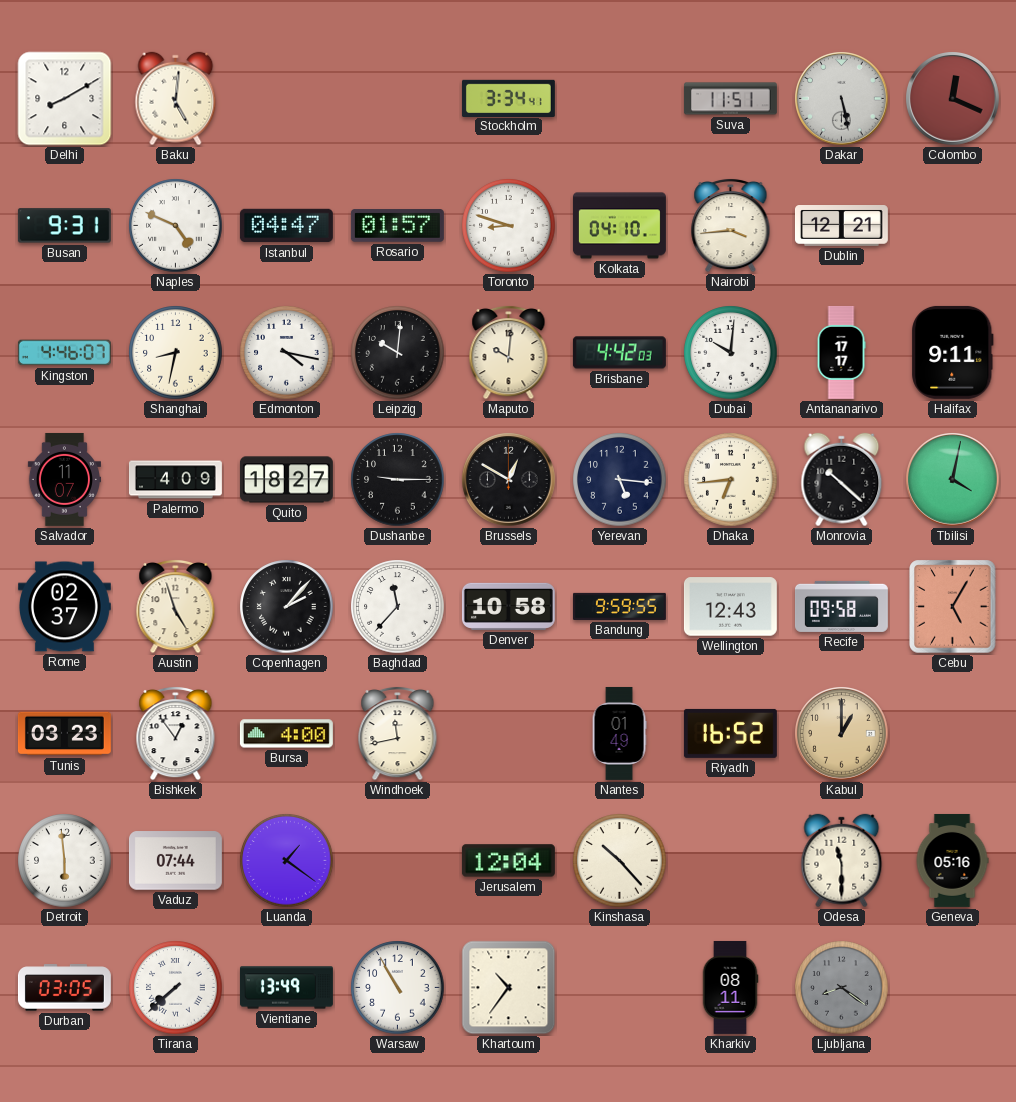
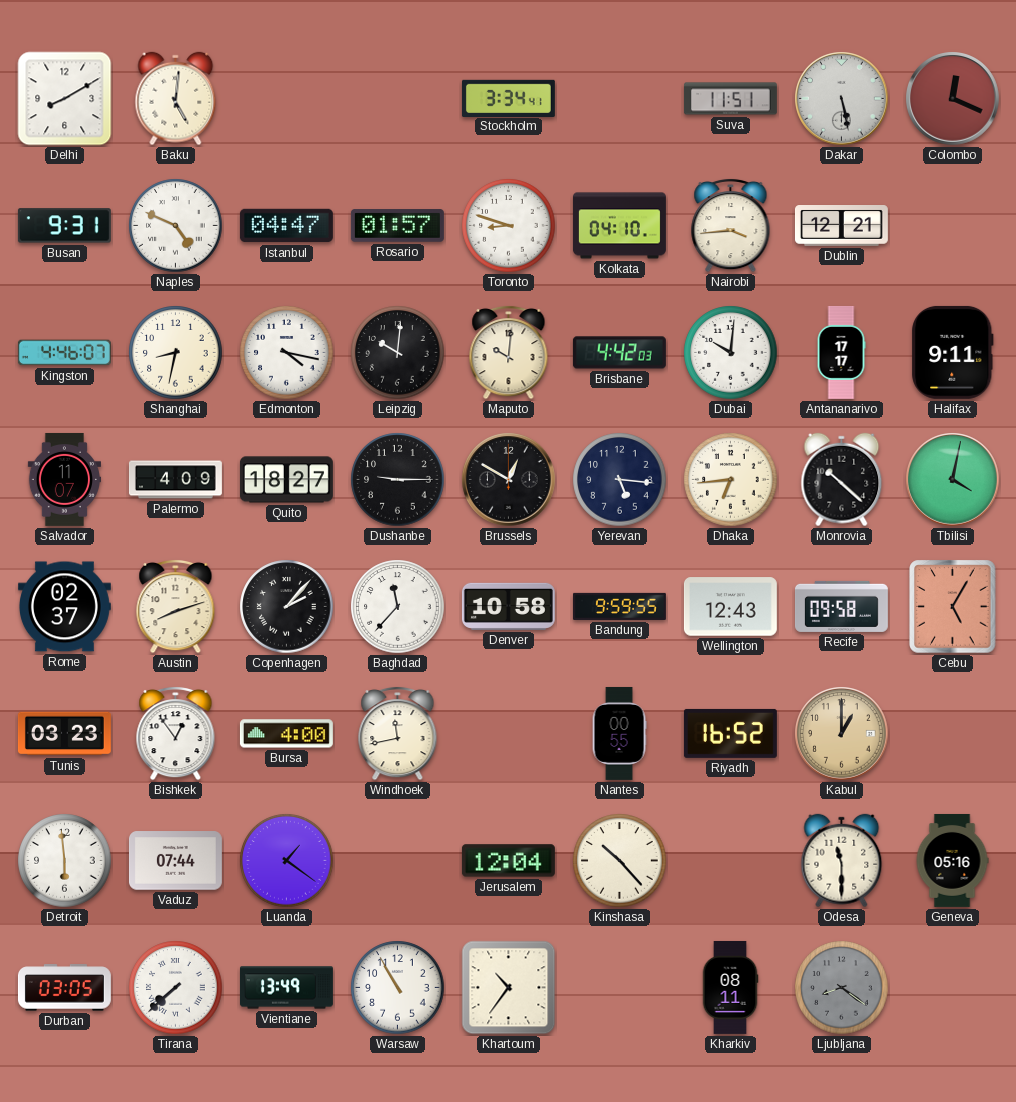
Austin: 4:57 -> 8:12
Nantes: 01:49 -> 00:55
